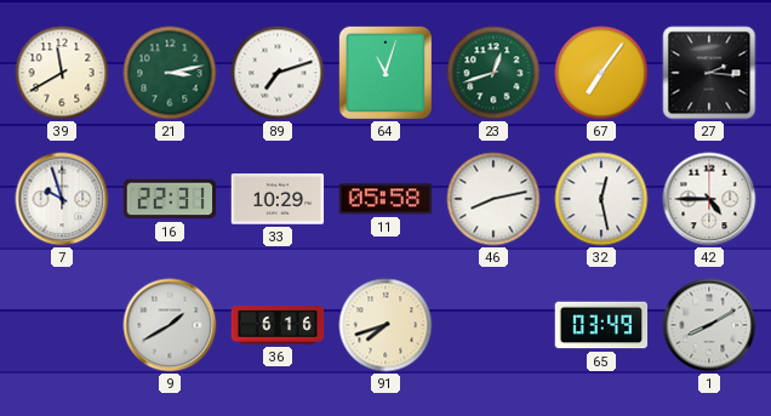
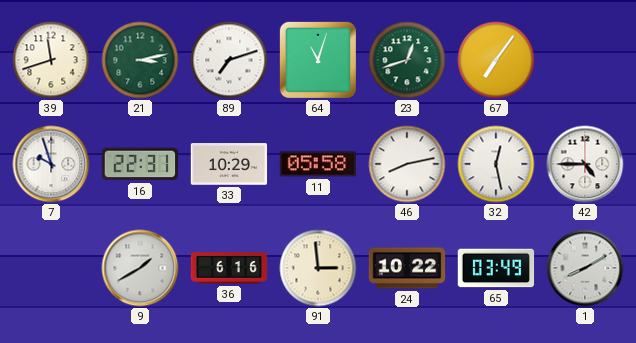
39: 11:40 -> 11:42
27: 2:16 -> none
91: 7:42 -> 2:59
24: none -> 10:22
